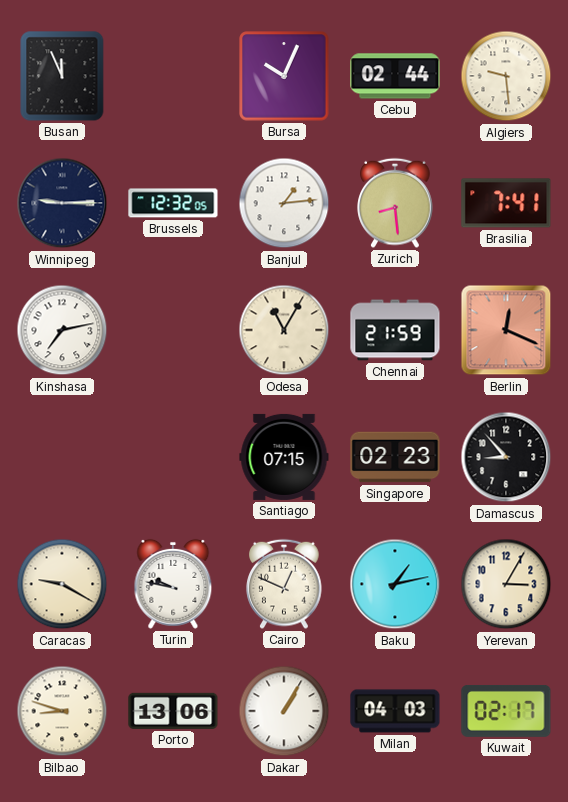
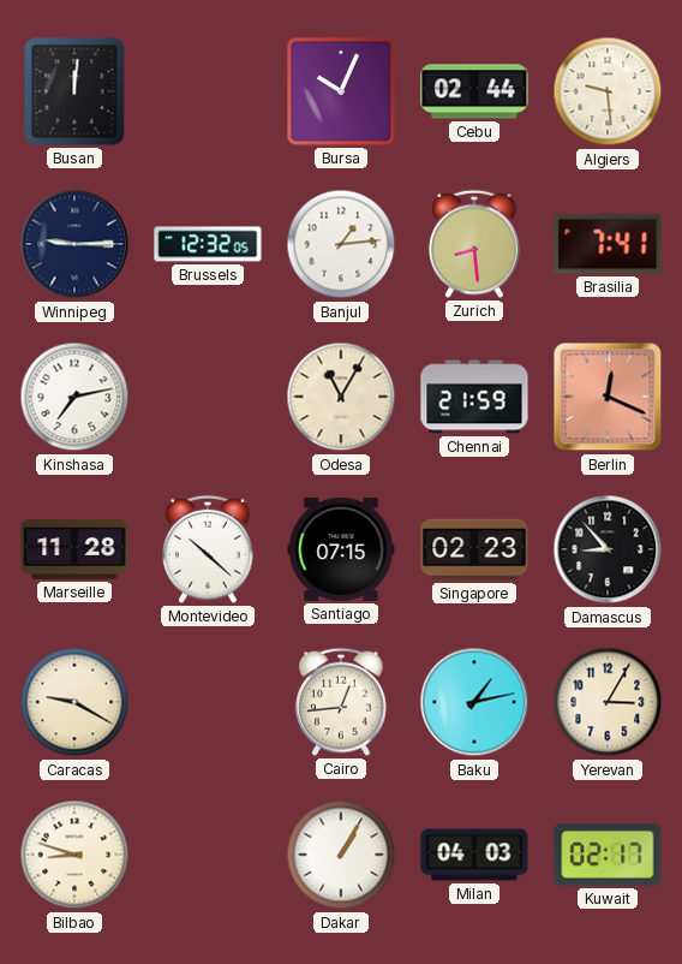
Busan: 11:56 -> 12:01
Marseille: none -> 11:28
Montevideo: none -> 10:22
Turin: 9:47 -> none
Cairo: 12:49 -> 12:44
Porto: 13:06 -> none
